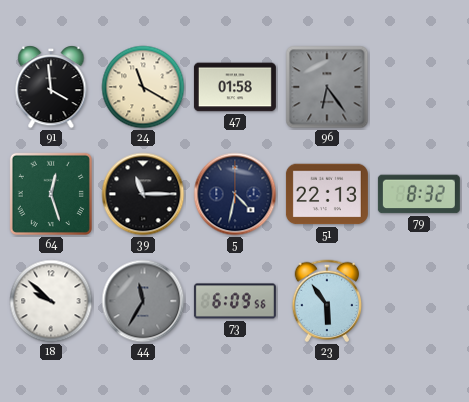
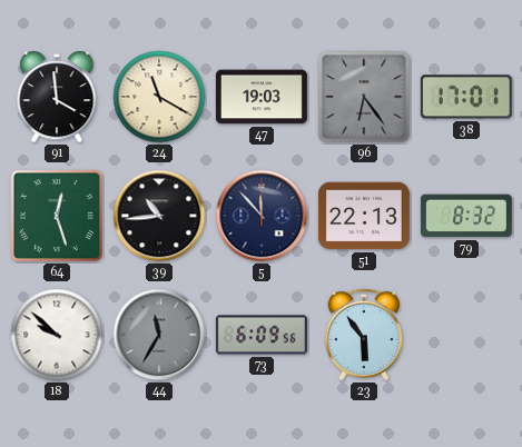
47: 01:58 -> 19:03
38: none -> 17:01
39: 11:15 -> 10:44
5: 4:32 -> 11:53
